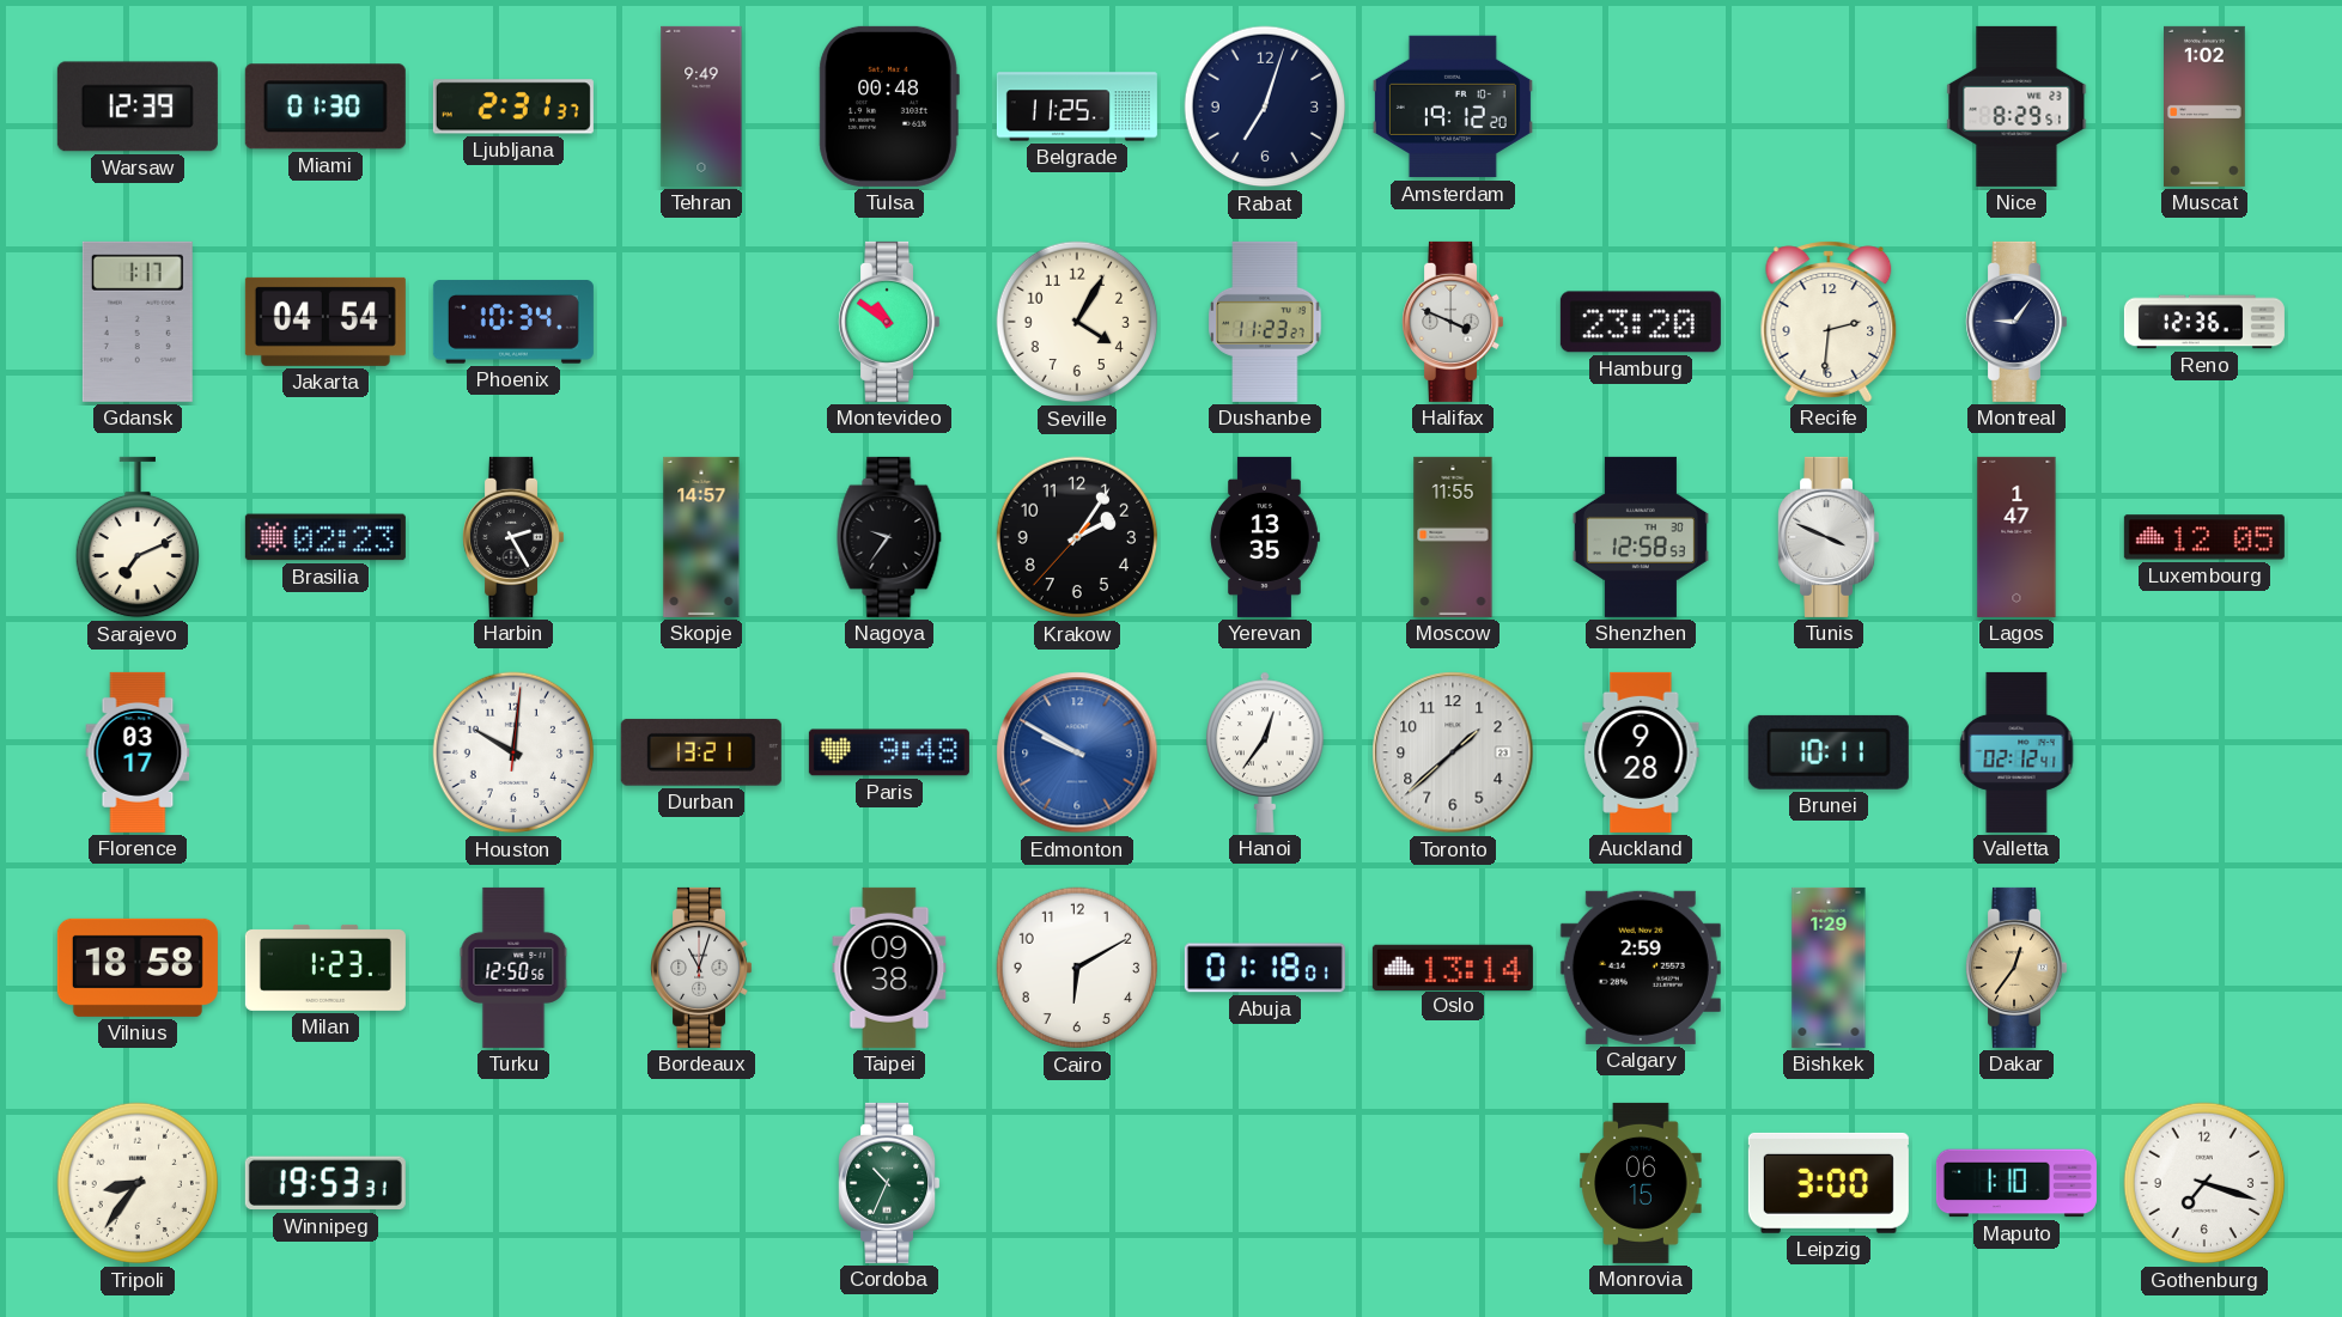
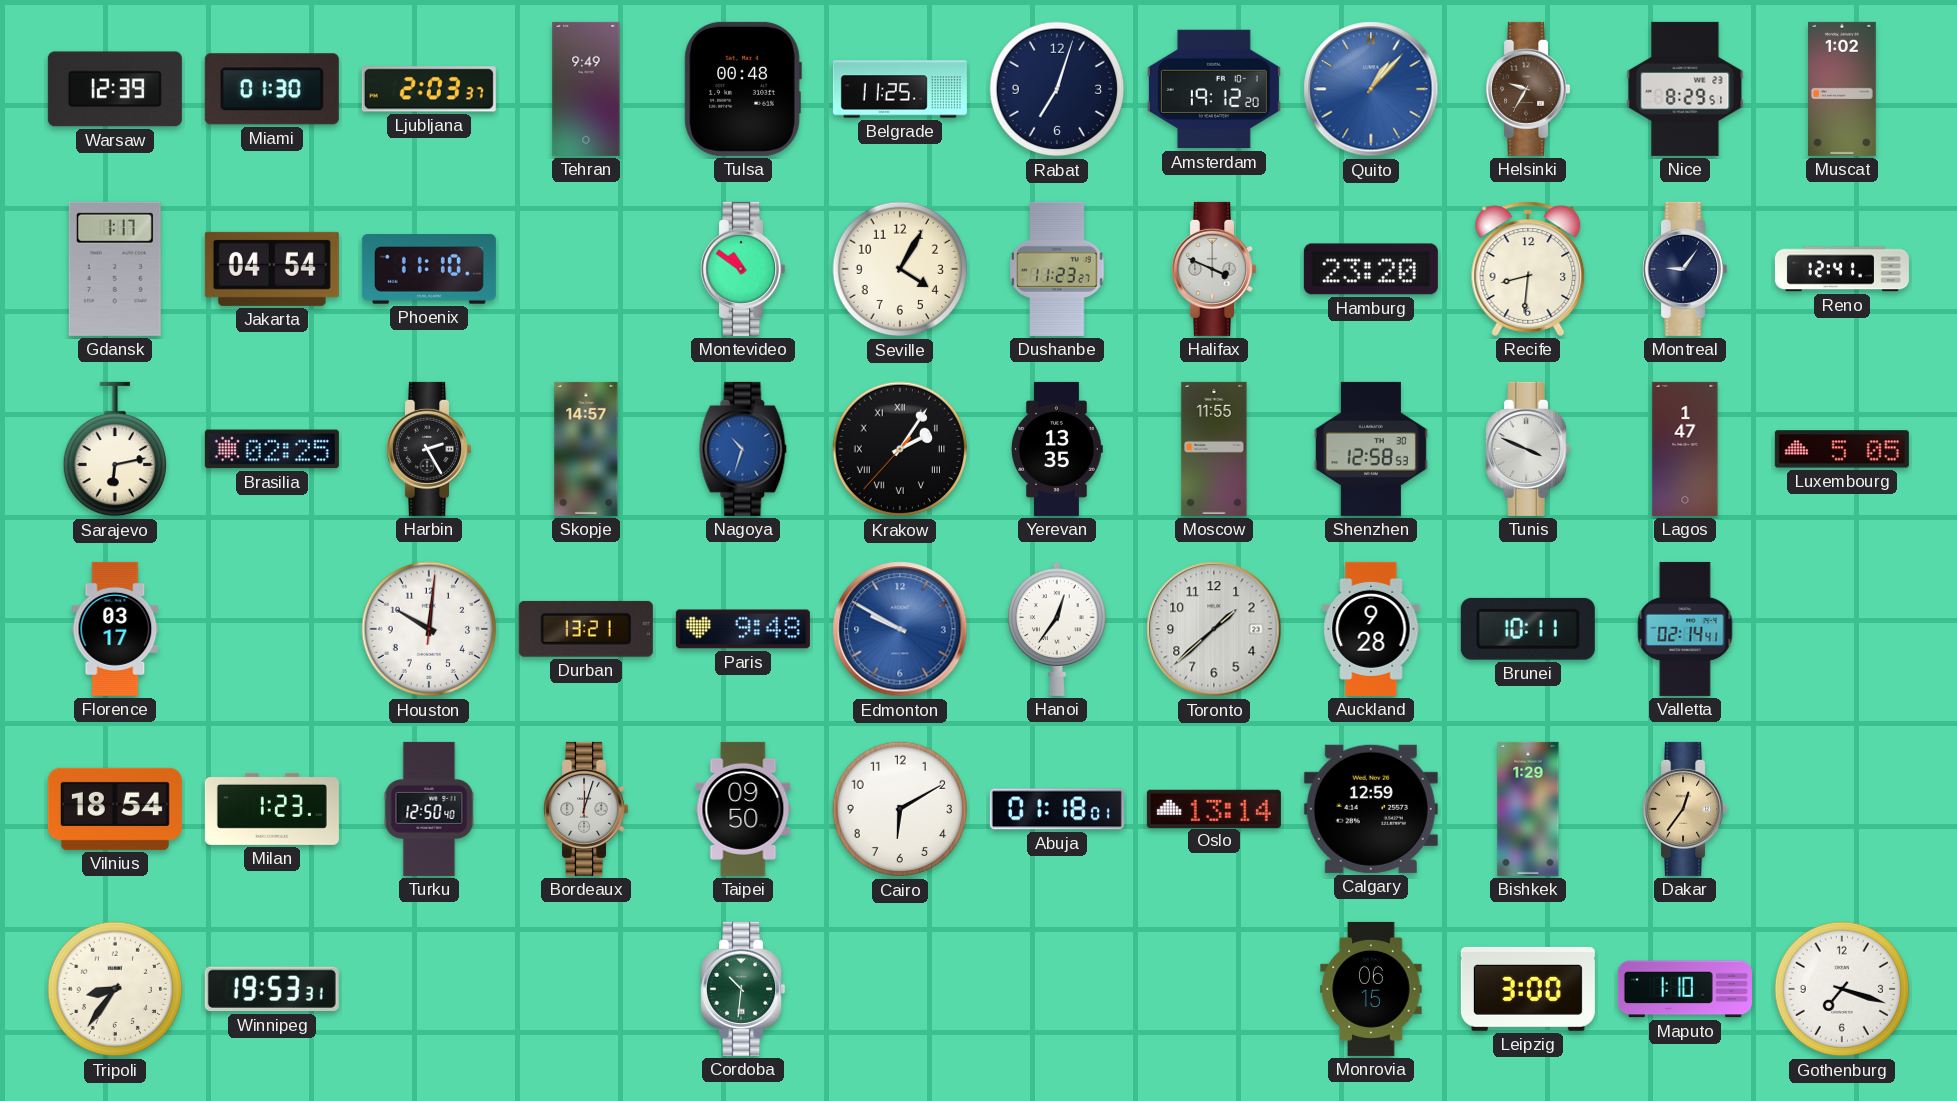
Ljubljana: 2:31 -> 2:03
Quito: none -> 1:07
Helsinki: none -> 9:35
Phoenix: 10:34 -> 11:10
Recife: 2:31 -> 8:31
Reno: 12:36 -> 12:41
Sarajevo: 7:11 -> 6:13
Brasilia: 02:23 -> 02:25
Nagoya: 9:36 -> 10:33
Nagoya dial: black -> blue
Krakow numerals: Arabic -> Roman
Luxembourg: 12:05 -> 5:05
Valletta: 02:12 -> 02:14
Vilnius: 18:58 -> 18:54
Turku: 12:50:56 -> 12:50:40
Bordeaux: 11:03 -> 12:03
Taipei: 09:38 -> 09:50
Calgary: 2:59 -> 12:59
Cordoba: 10:34 -> 10:31
